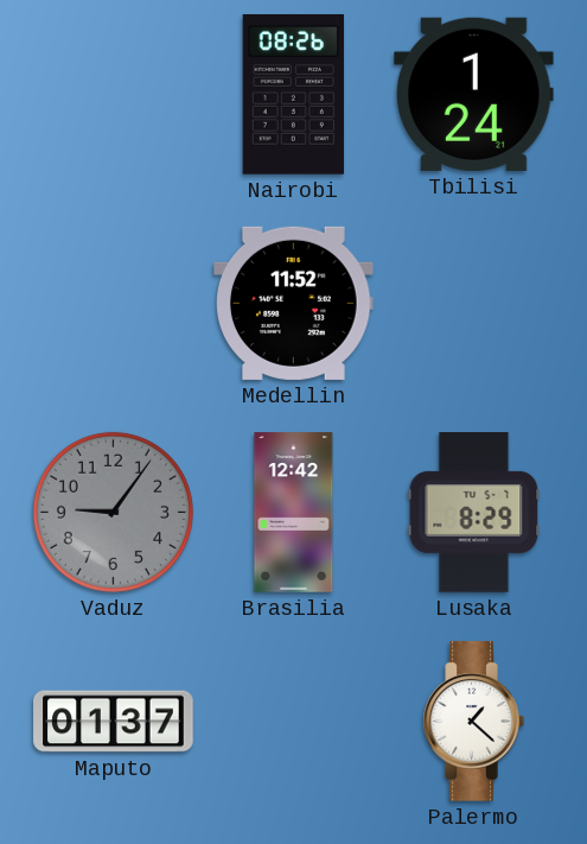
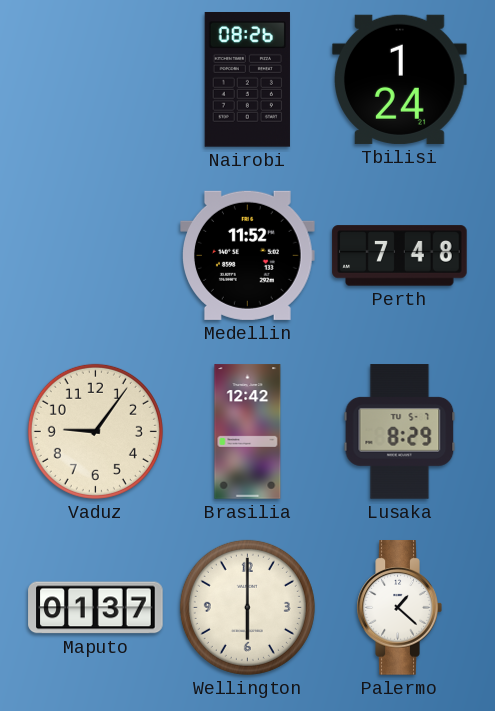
Perth: none -> 7:48
Vaduz dial: grey -> cream
Wellington: none -> 6:00
